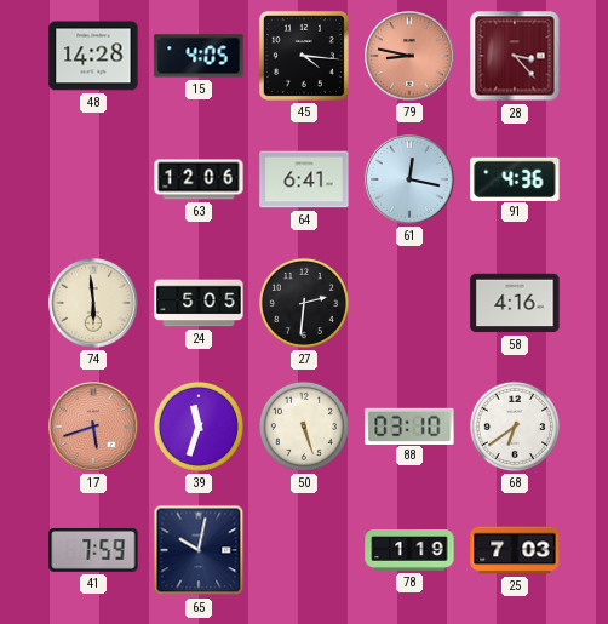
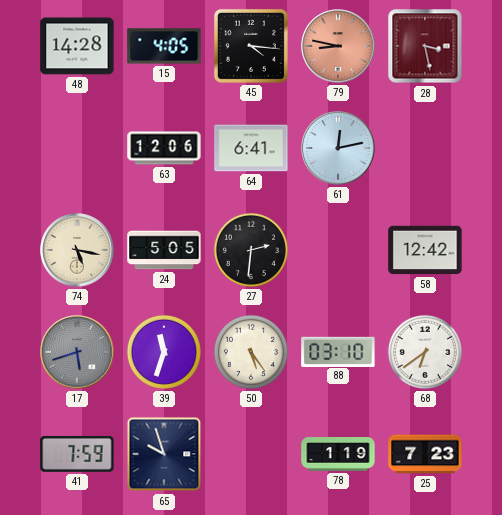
28: 3:23 -> 3:28
61: 12:17 -> 12:13
91: 4:36 -> none
74: 5:59 -> 5:17
58: 4:16 -> 12:42
17 dial: salmon -> grey
50: 5:27 -> 5:24
65: 10:02 -> 9:57
25: 7:03 -> 7:23
